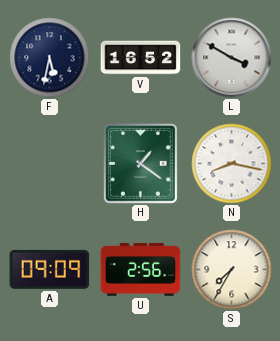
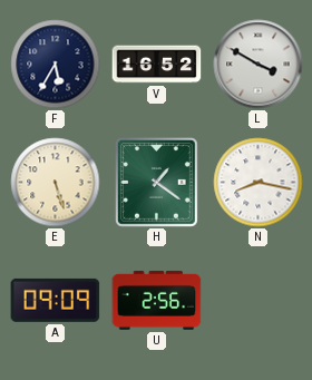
F: 5:32 -> 5:35
E: none -> 5:27
S: 7:35 -> none
